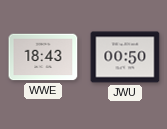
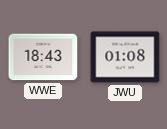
JWU: 00:50 -> 01:08
